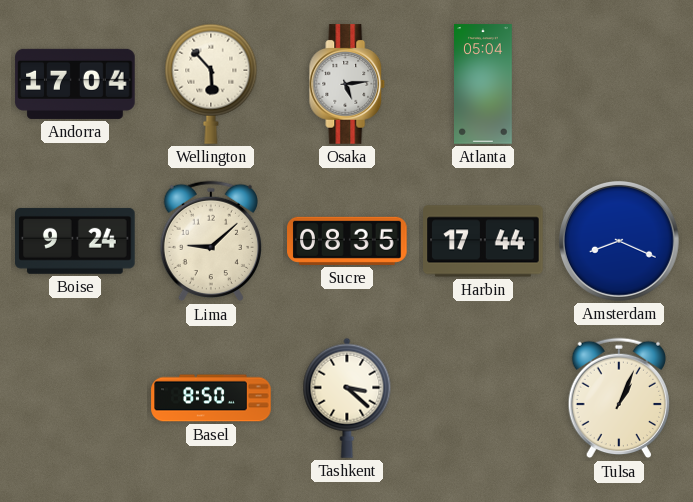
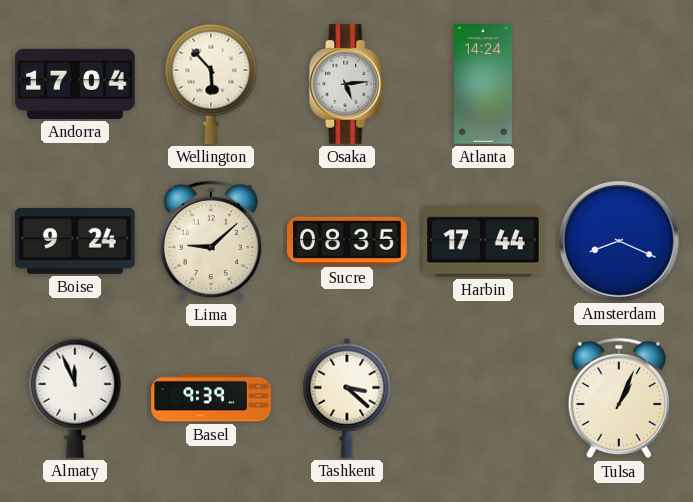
Atlanta: 05:04 -> 14:24
Almaty: none -> 11:56
Basel: 8:50 -> 9:39
